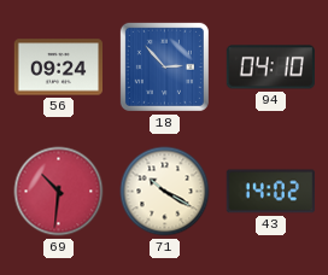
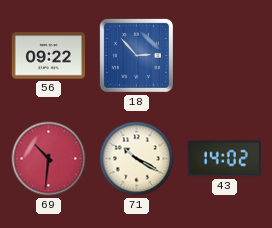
56: 09:24 -> 09:22
94: 04:10 -> none
